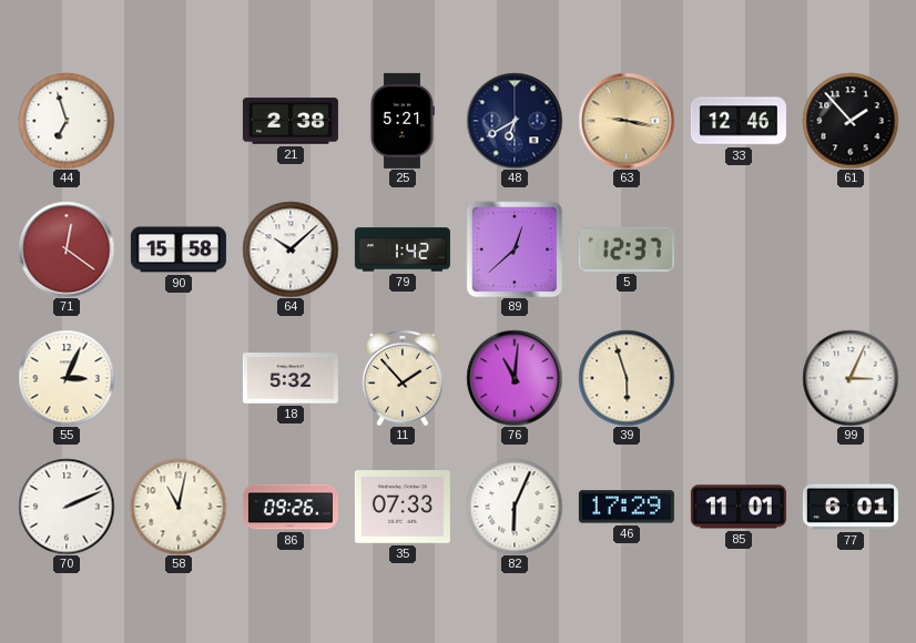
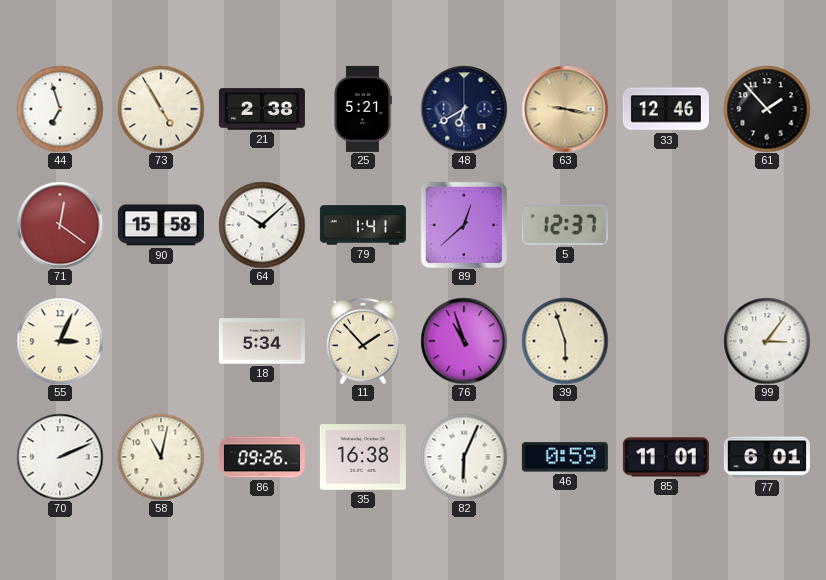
73: none -> 4:55
79: 1:42 -> 1:41
18: 5:32 -> 5:34
76: 11:01 -> 10:57
99: 3:04 -> 3:06
35: 07:33 -> 16:38
46: 17:29 -> 0:59
